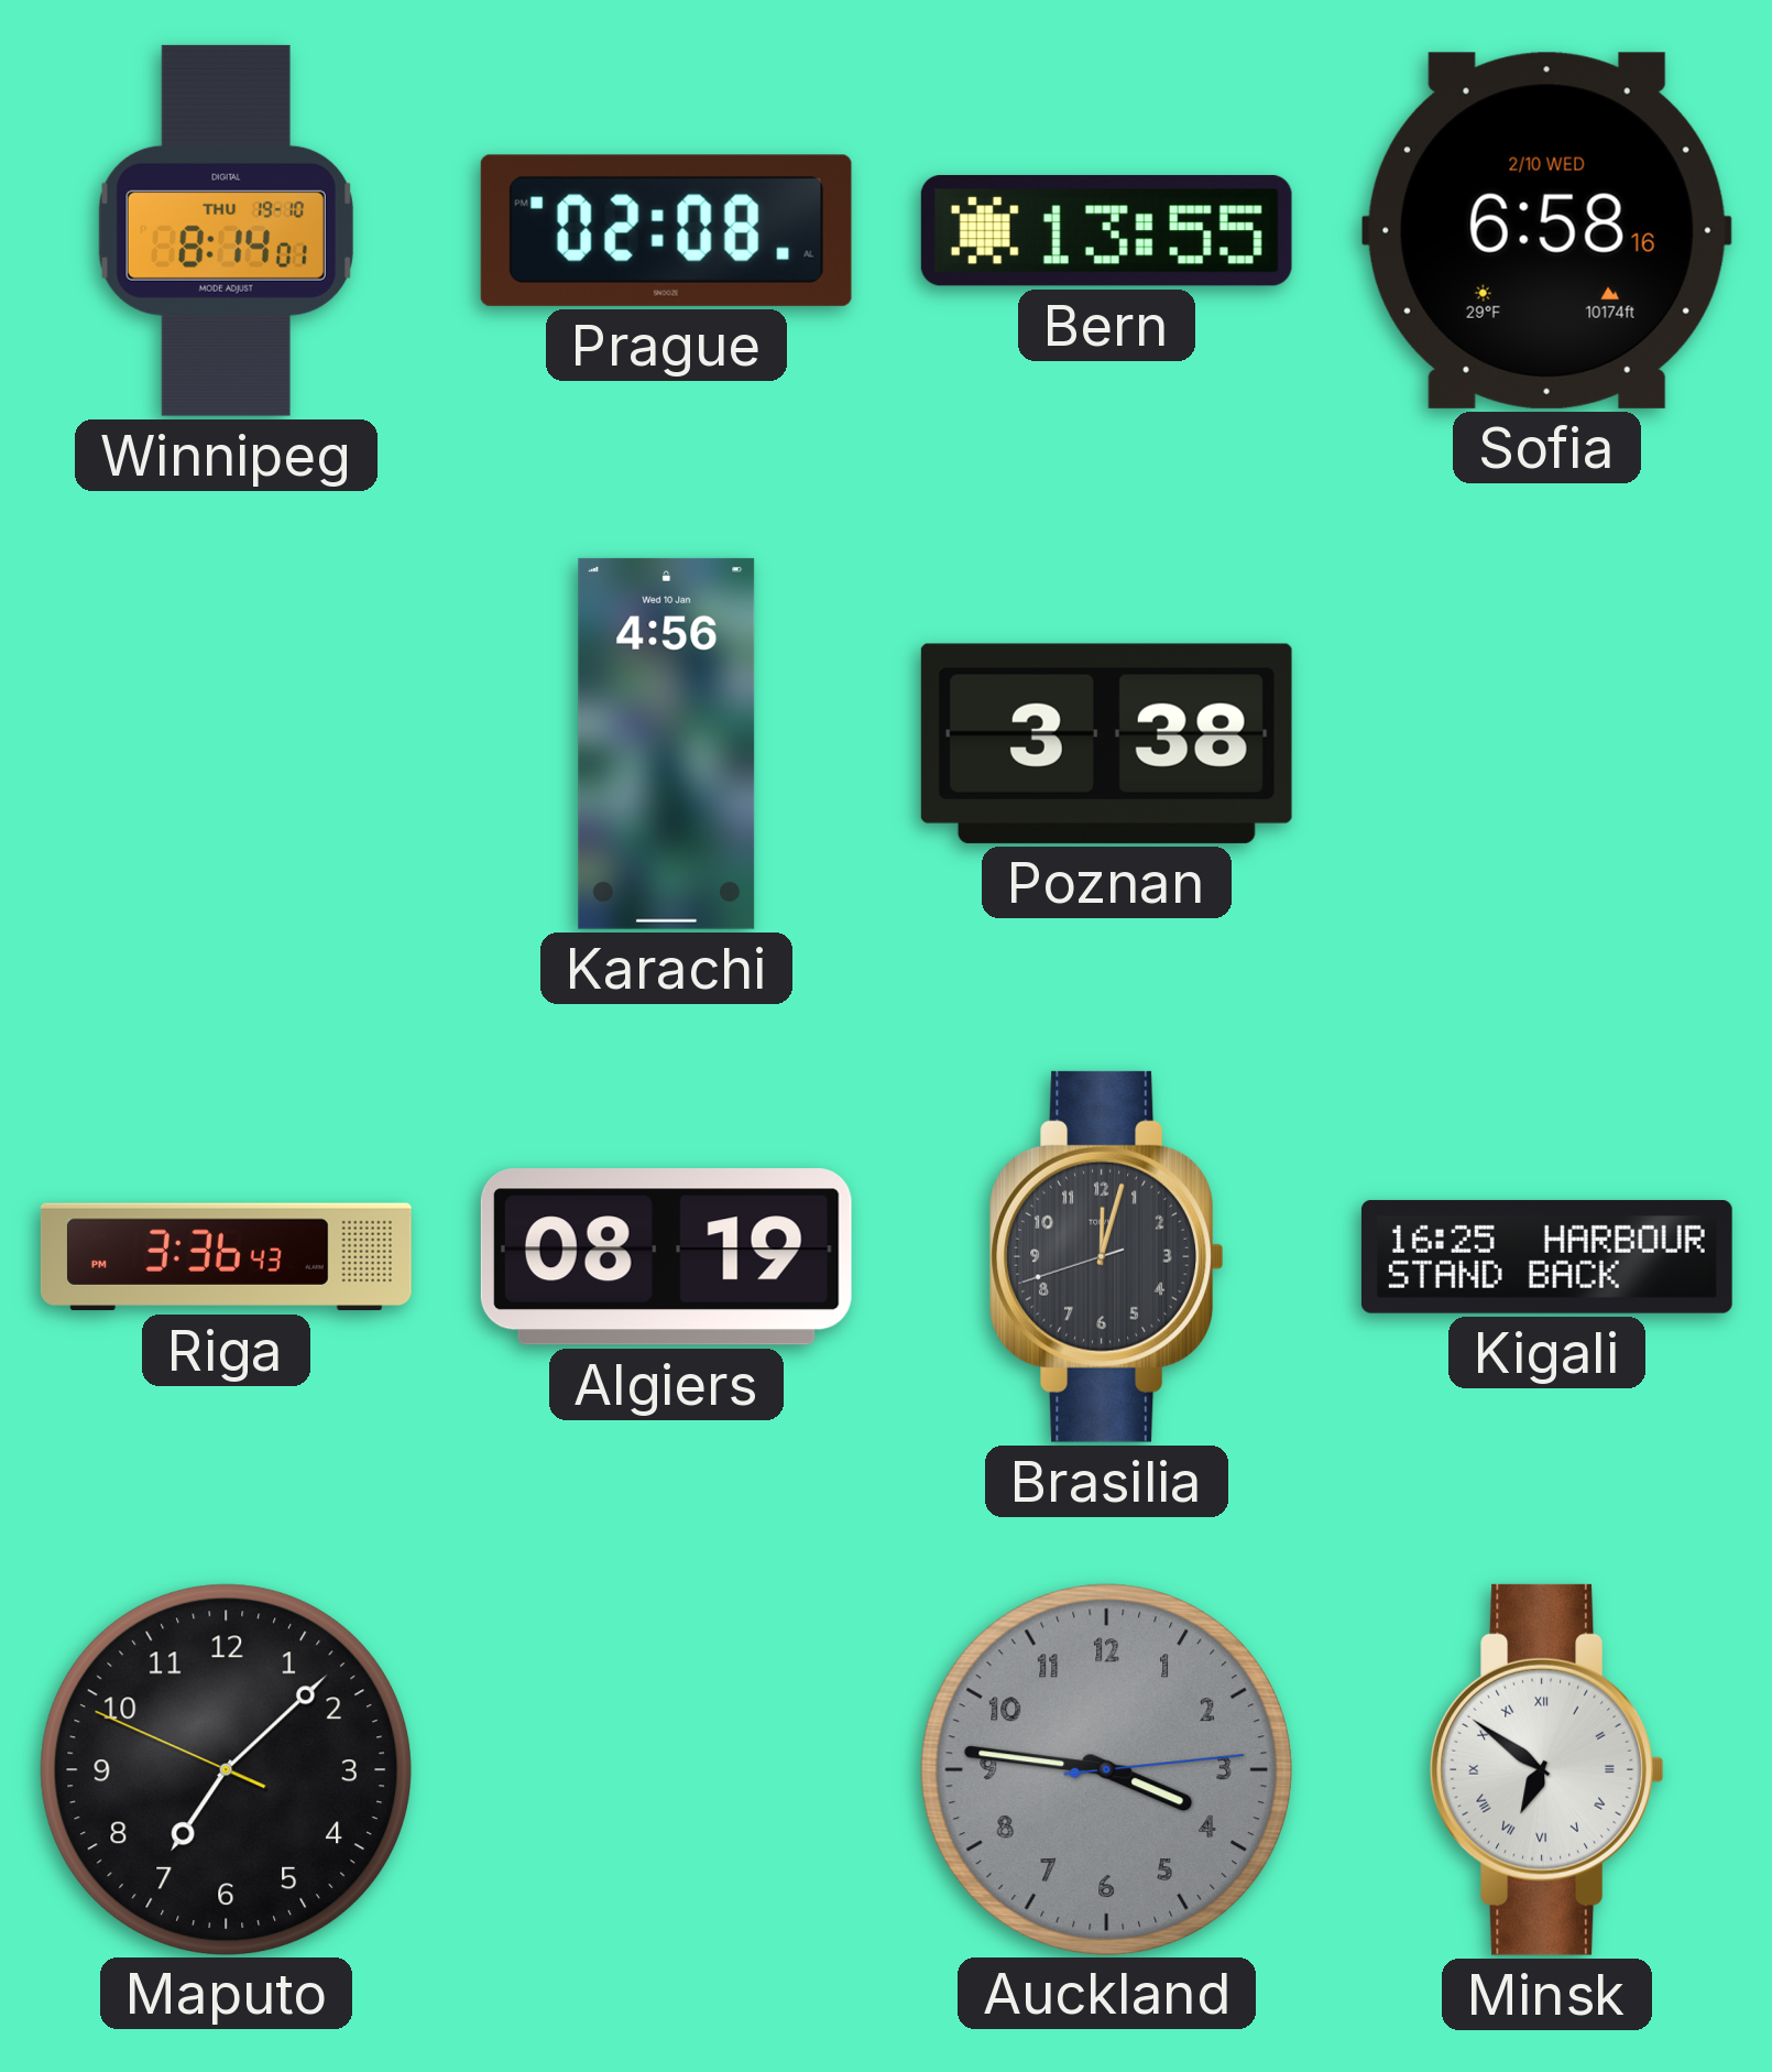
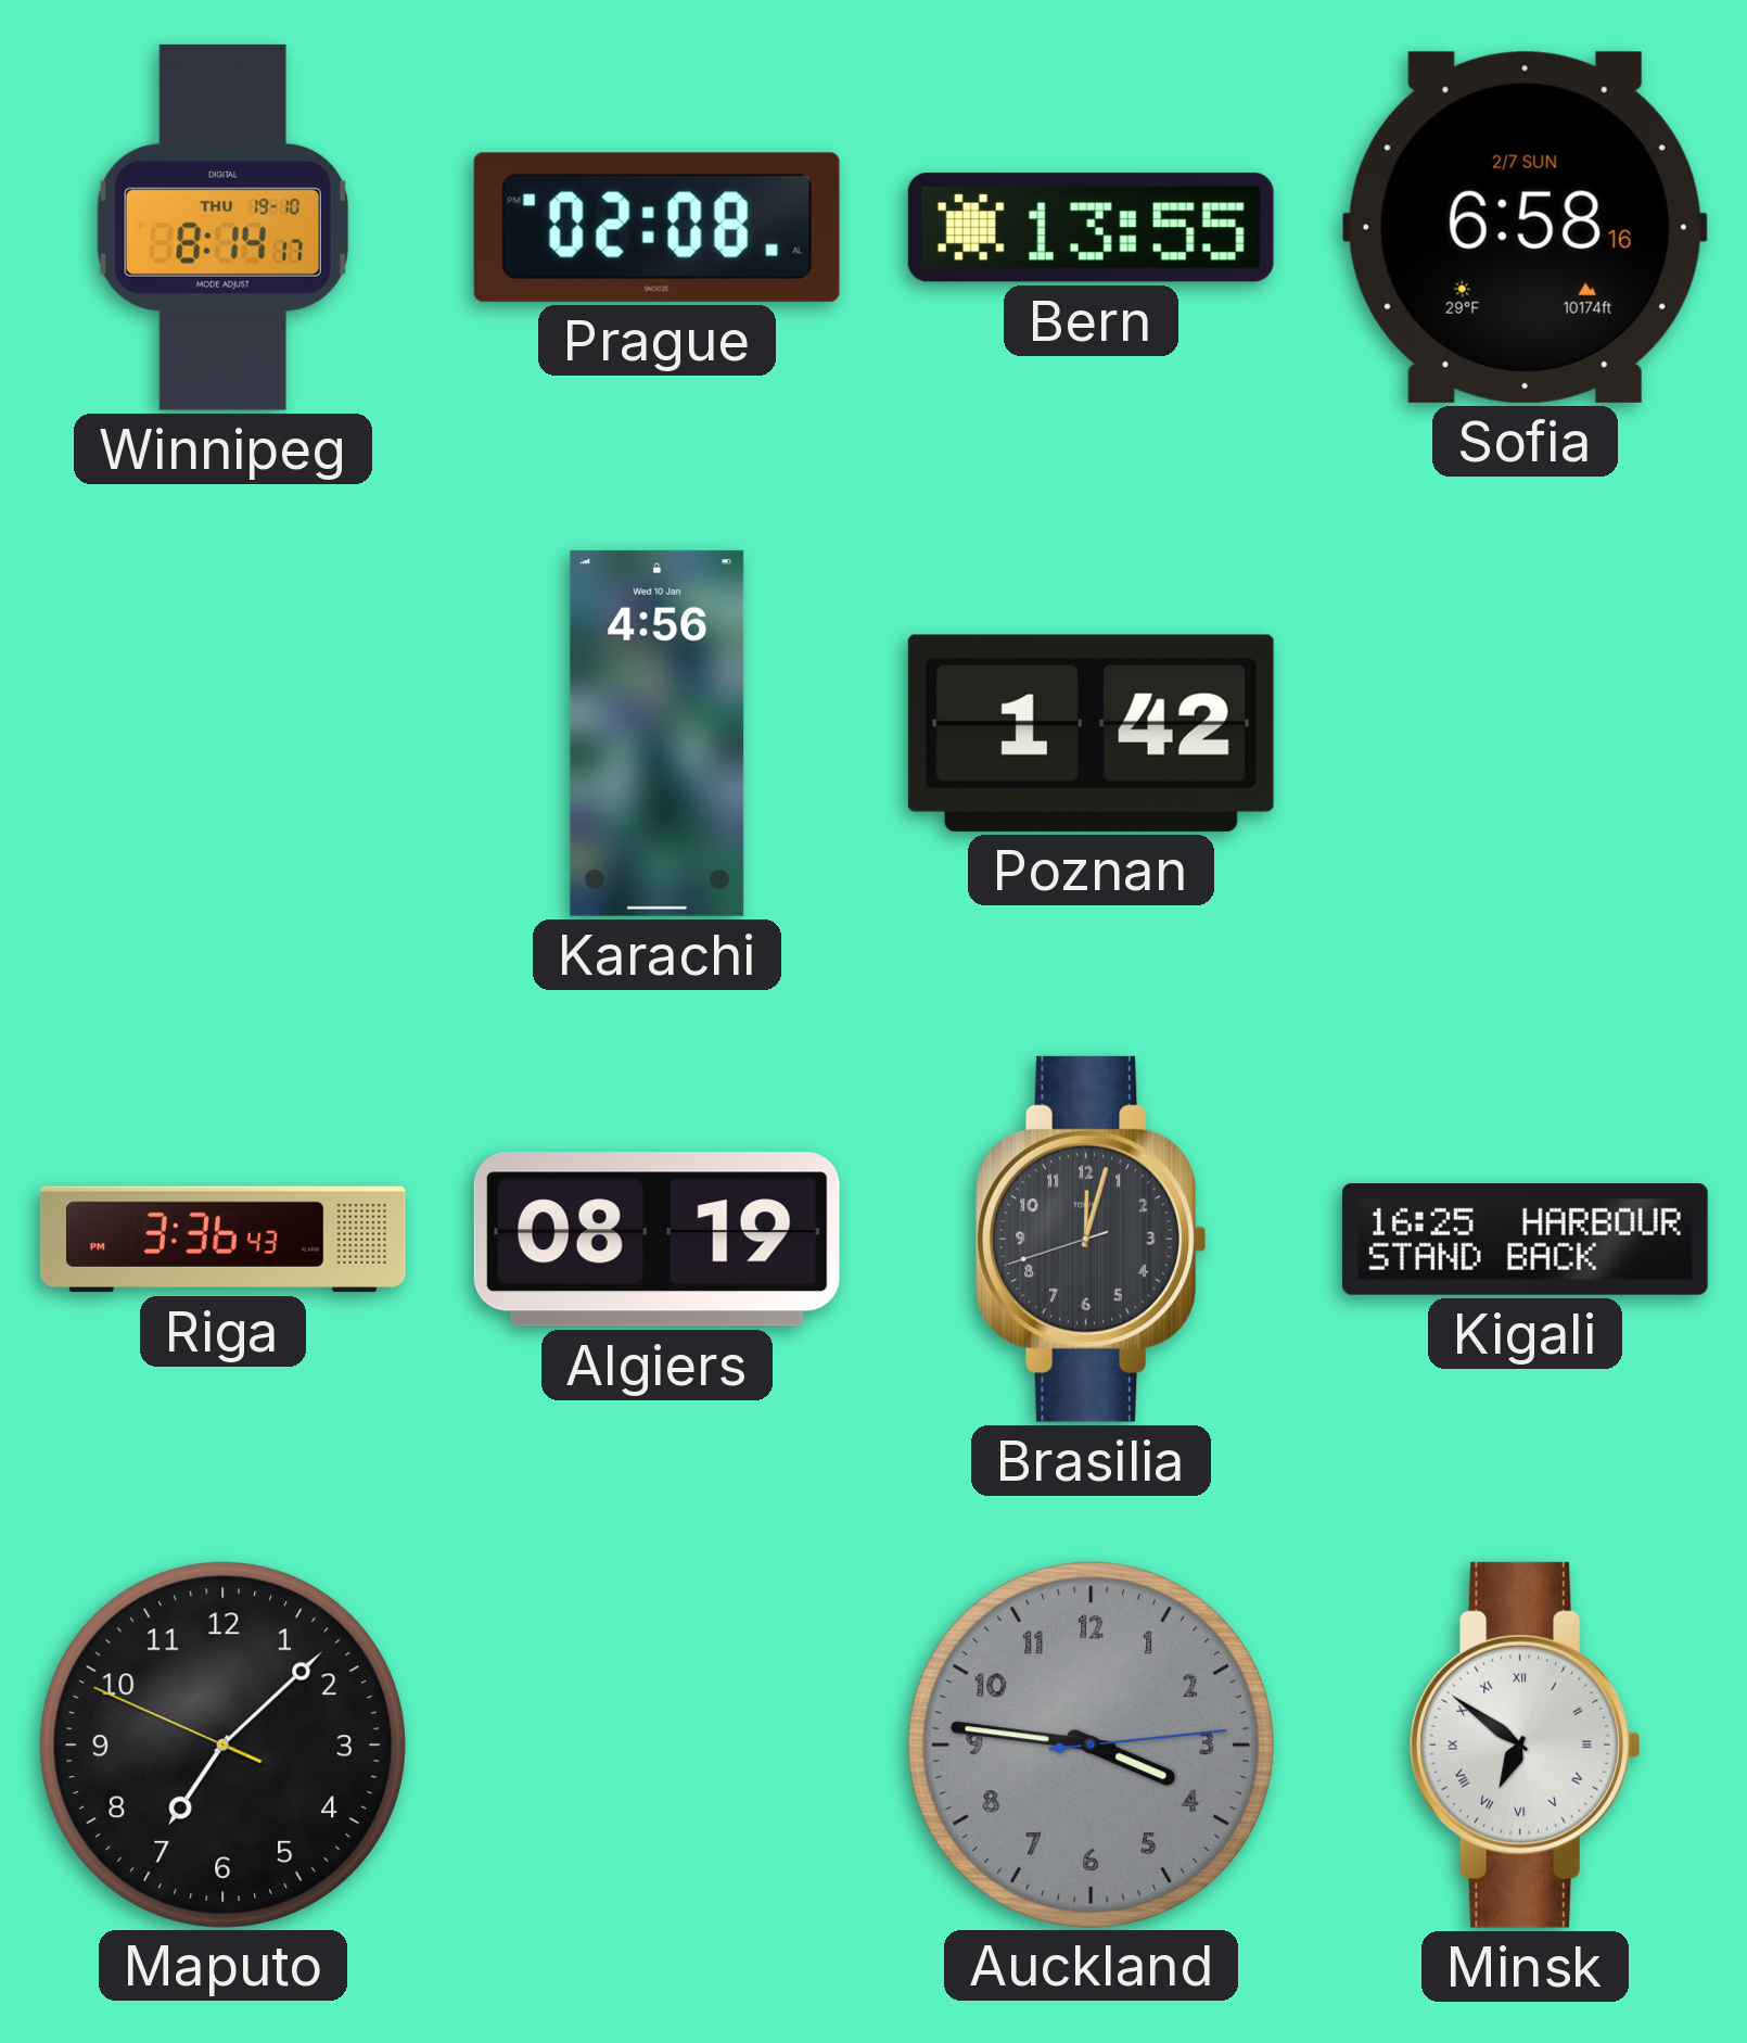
Winnipeg: 8:14:01 -> 8:14:17
Sofia date: 2/10 WED -> 2/7 SUN
Poznan: 3:38 -> 1:42
